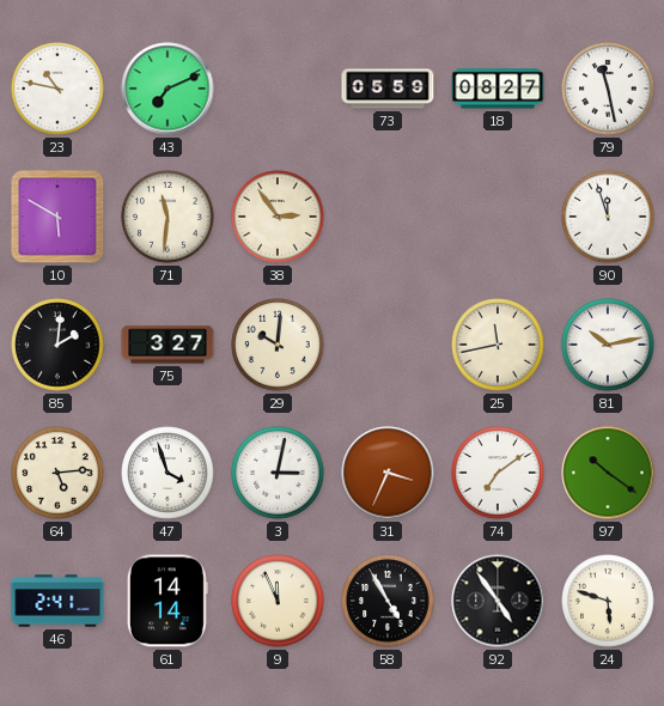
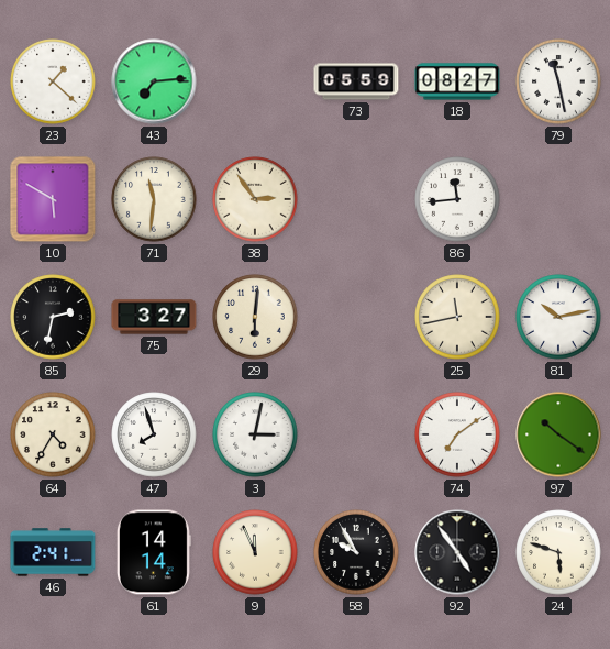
23: 10:47 -> 1:22
43: 7:11 -> 7:14
86: none -> 11:44
90: 11:57 -> none
85: 2:01 -> 2:32
29: 10:01 -> 6:01
64: 5:14 -> 4:35
47: 3:57 -> 7:57
31: 3:34 -> none
58: 4:55 -> 9:55
